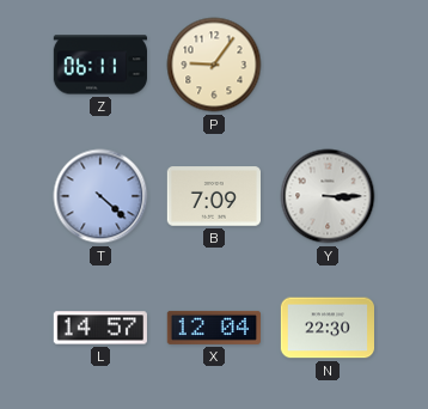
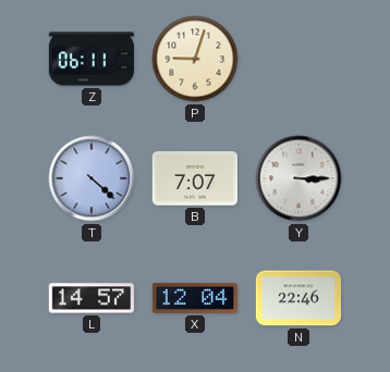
P: 9:06 -> 9:03
B: 7:09 -> 7:07
N: 22:30 -> 22:46
